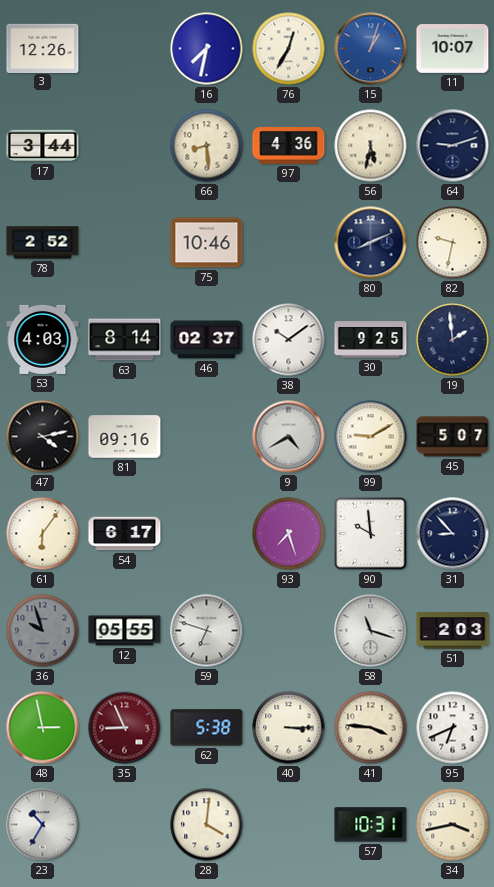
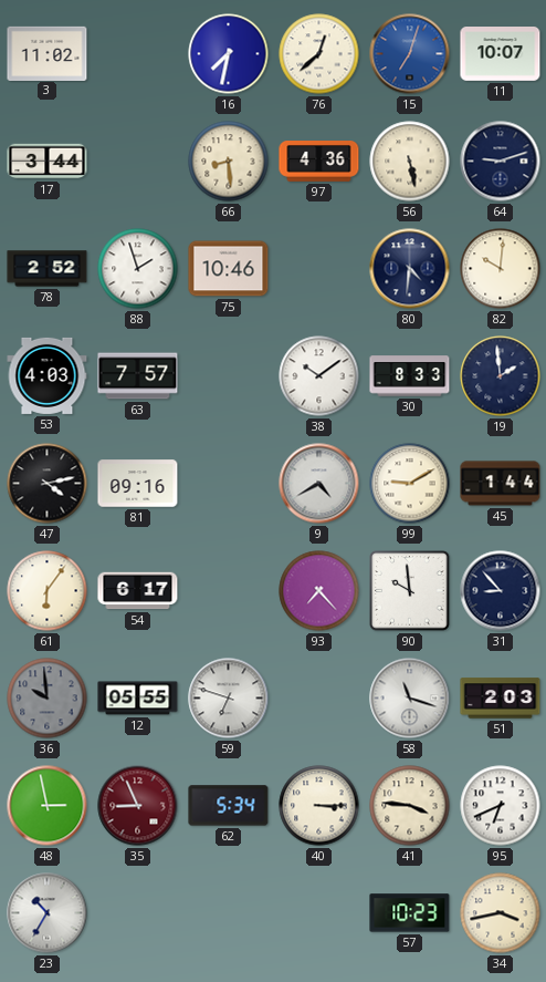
3: 12:26 -> 11:02
76: 12:35 -> 12:38
15: 1:03 -> 7:03
56: 5:32 -> 5:28
88: none -> 1:57
80: 8:11 -> 4:31
82: 9:32 -> 10:01
63: 8:14 -> 7:57
46: 02:37 -> none
30: 9:25 -> 8:33
45: 5:07 -> 1:44
93: 7:27 -> 7:23
36: 9:57 -> 9:59
62: 5:38 -> 5:34
28: 4:01 -> none
57: 10:31 -> 10:23
